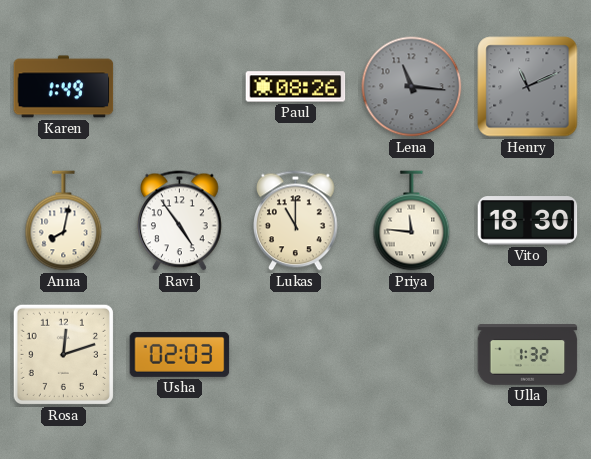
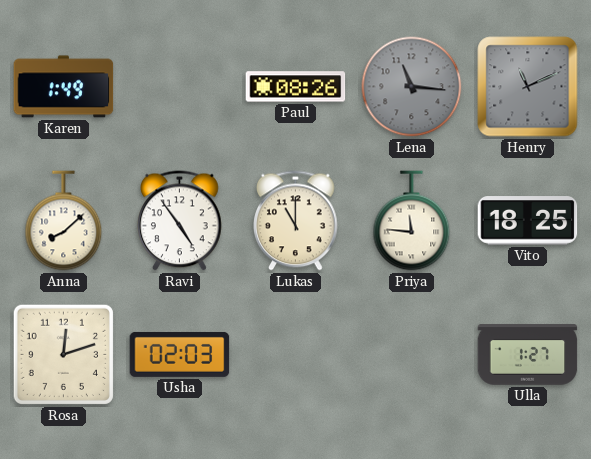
Anna: 8:02 -> 8:08
Vito: 18:30 -> 18:25
Ulla: 1:32 -> 1:27
